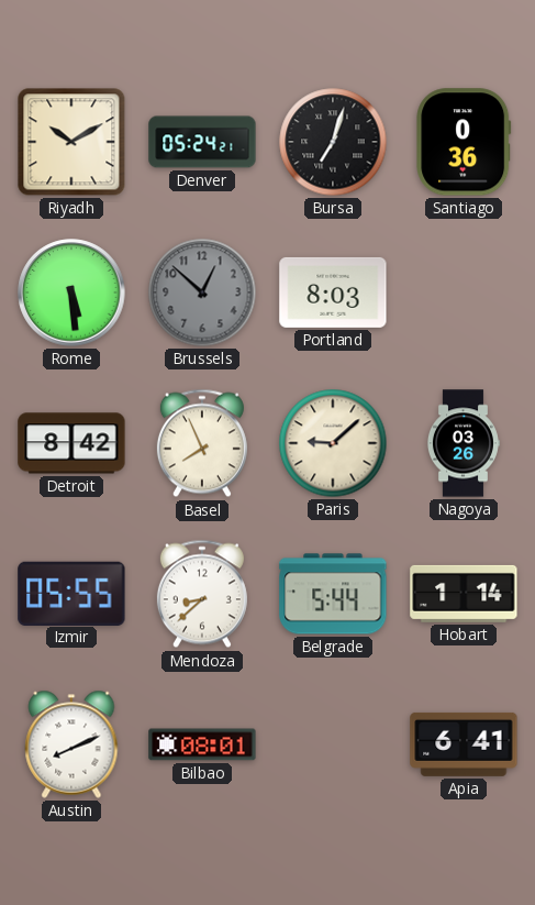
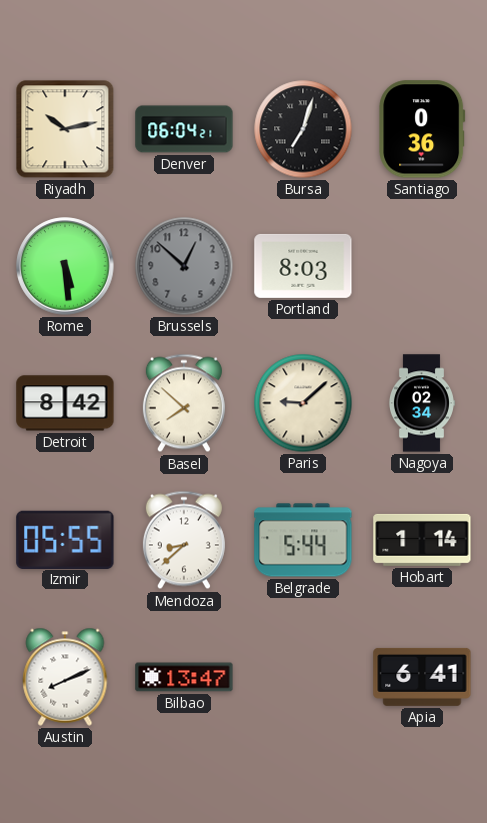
Riyadh: 10:10 -> 10:13
Denver: 05:24 -> 06:04
Basel: 7:56 -> 7:52
Nagoya: 03:26 -> 02:34
Bilbao: 08:01 -> 13:47
